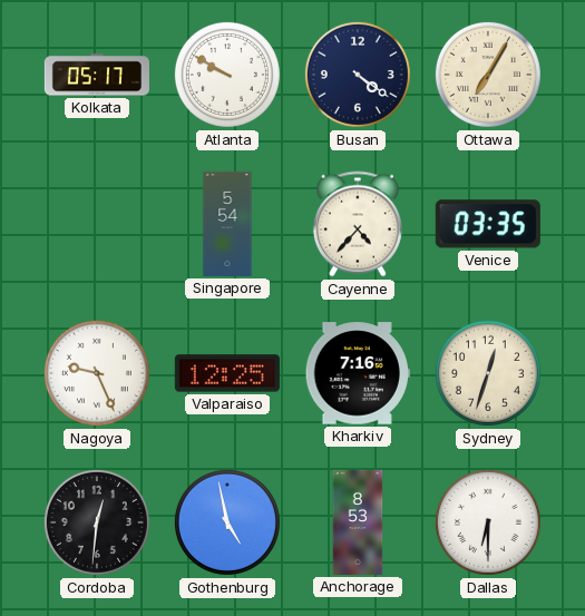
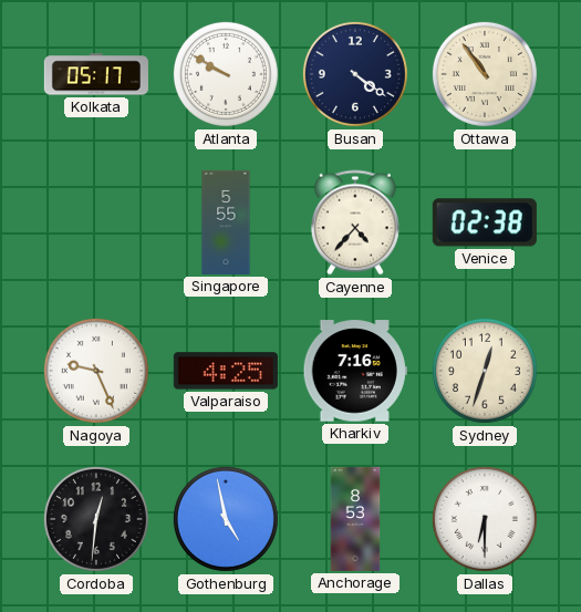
Ottawa: 7:05 -> 10:54
Singapore: 5:54 -> 5:55
Venice: 03:35 -> 02:38
Valparaiso: 12:25 -> 4:25
